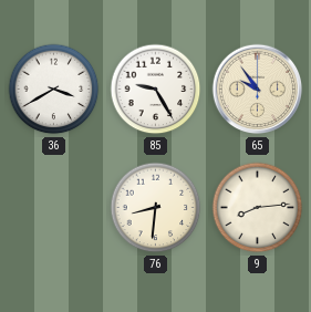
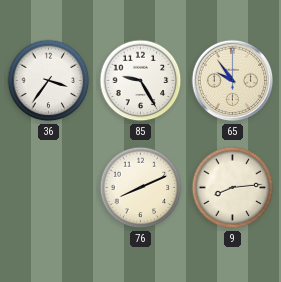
36: 3:40 -> 3:36
76: 8:31 -> 8:11
